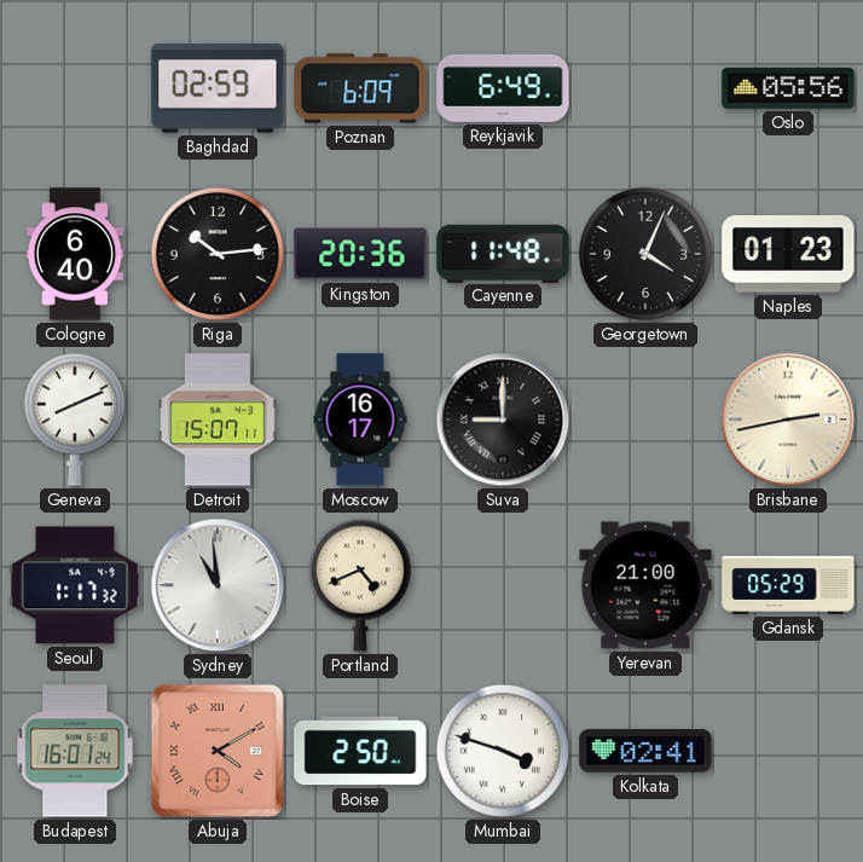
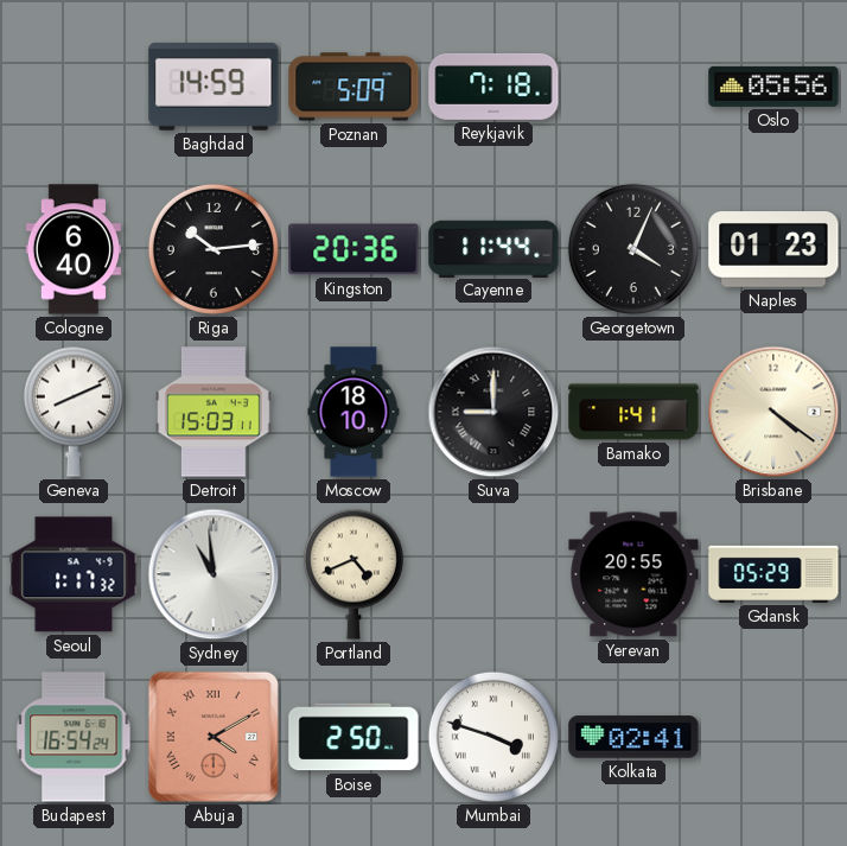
Baghdad: 02:59 -> 14:59
Poznan: 6:09 -> 5:09
Reykjavik: 6:49 -> 7:18
Cayenne: 11:48 -> 11:44
Detroit: 15:07 -> 15:03
Moscow: 16:17 -> 18:10
Bamako: none -> 1:41
Brisbane: 2:43 -> 4:21
Yerevan: 21:00 -> 20:55
Budapest: 16:01 -> 16:54
